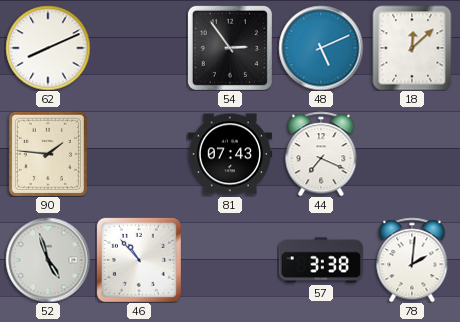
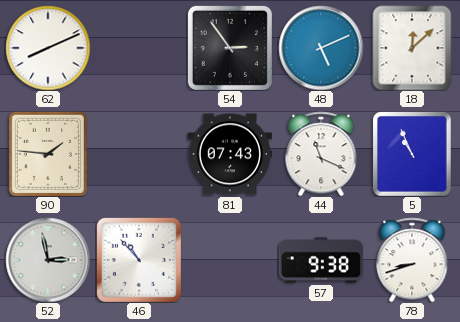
44: 7:19 -> 11:19
5: none -> 10:56
52: 4:57 -> 2:58
57: 3:38 -> 9:38
78: 2:01 -> 8:42
